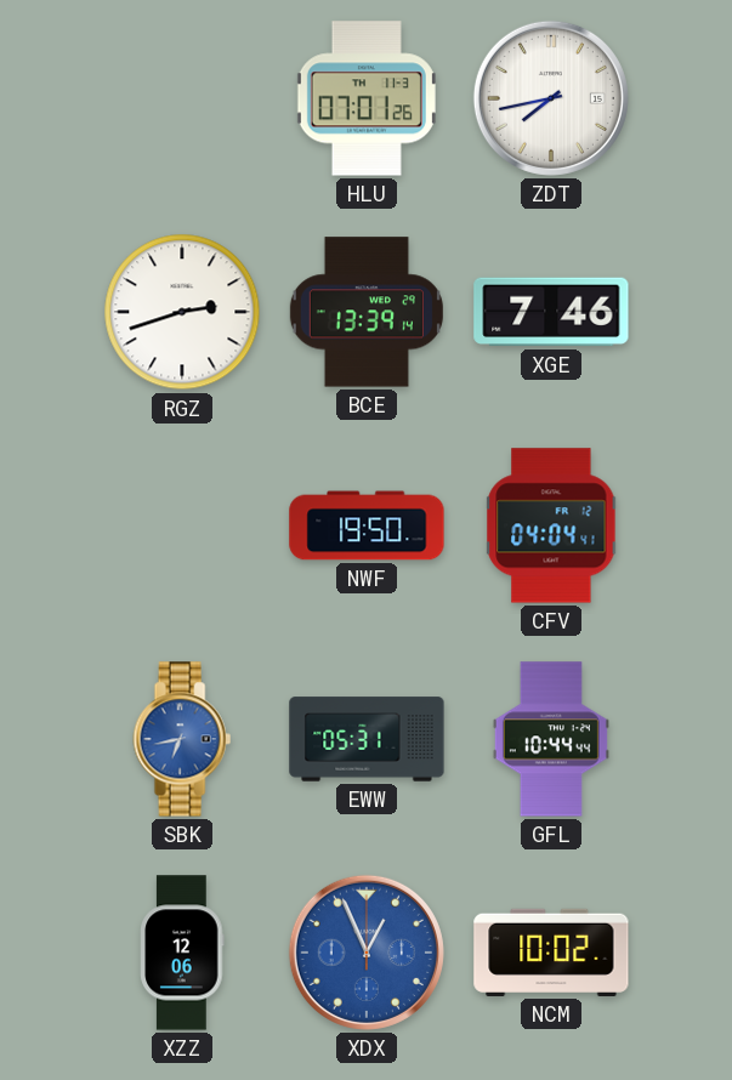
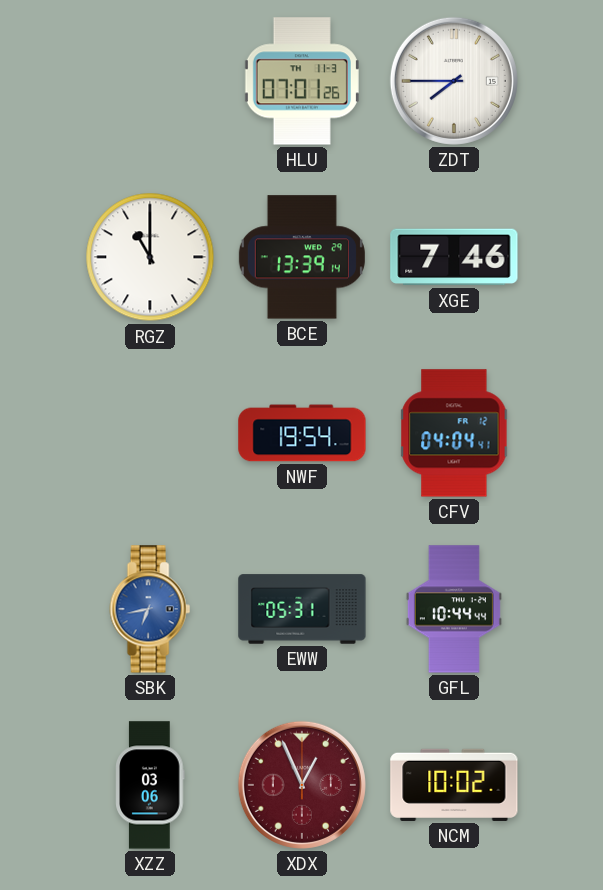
ZDT: 7:43 -> 7:45
RGZ: 2:42 -> 11:00
NWF: 19:50 -> 19:54
XZZ: 12:06 -> 03:06
XDX dial: blue -> burgundy
